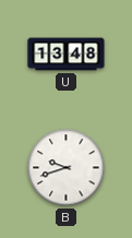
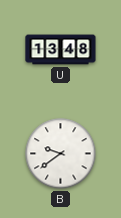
B: 9:42 -> 9:39
